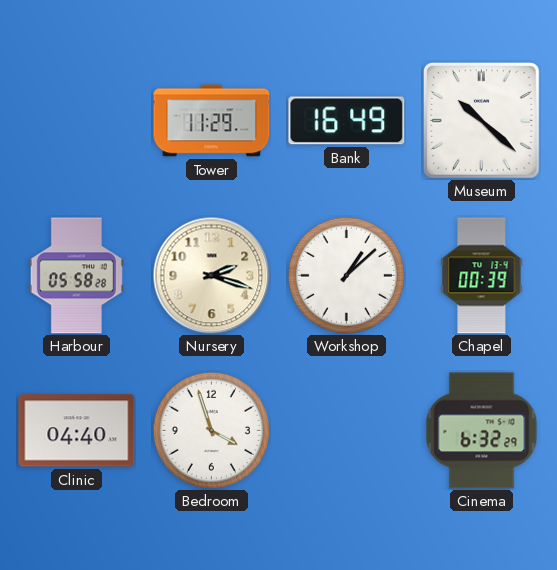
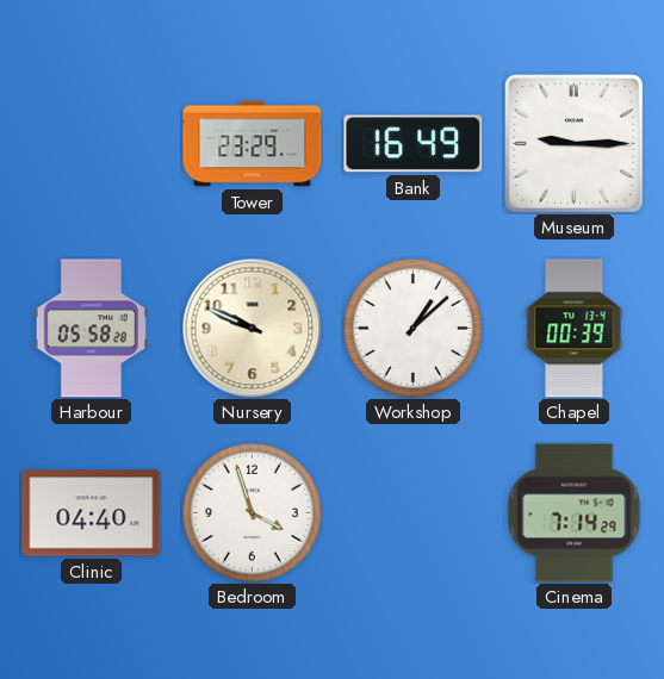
Tower: 11:29 -> 23:29
Museum: 10:22 -> 9:15
Nursery: 2:18 -> 9:49
Cinema: 6:32 -> 7:14
